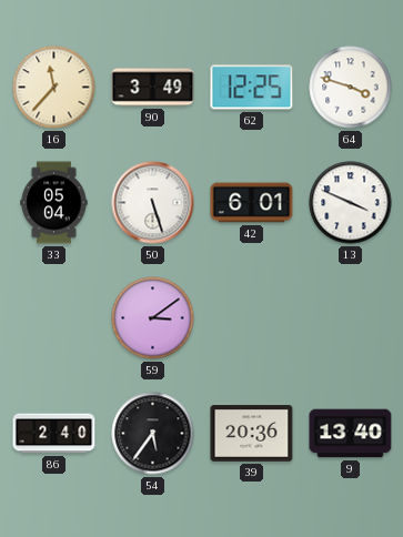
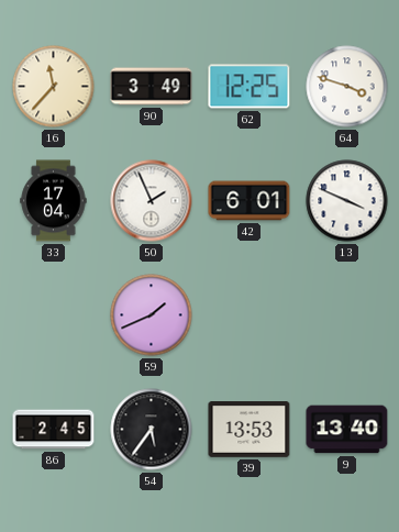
33: 05:04 -> 17:04
50: 5:27 -> 1:56
59: 3:09 -> 1:41
86: 2:40 -> 2:45
39: 20:36 -> 13:53
